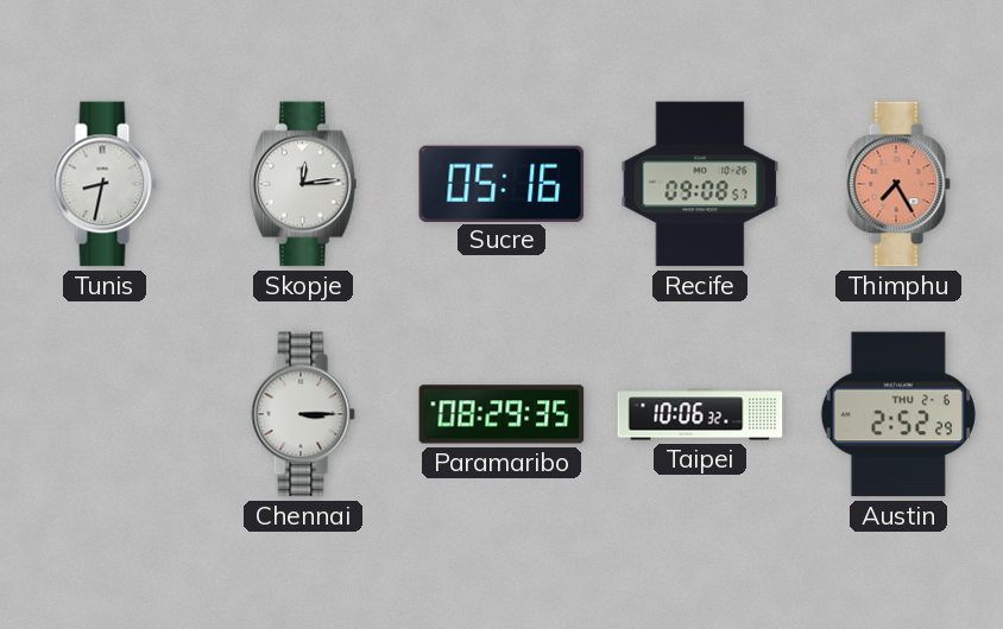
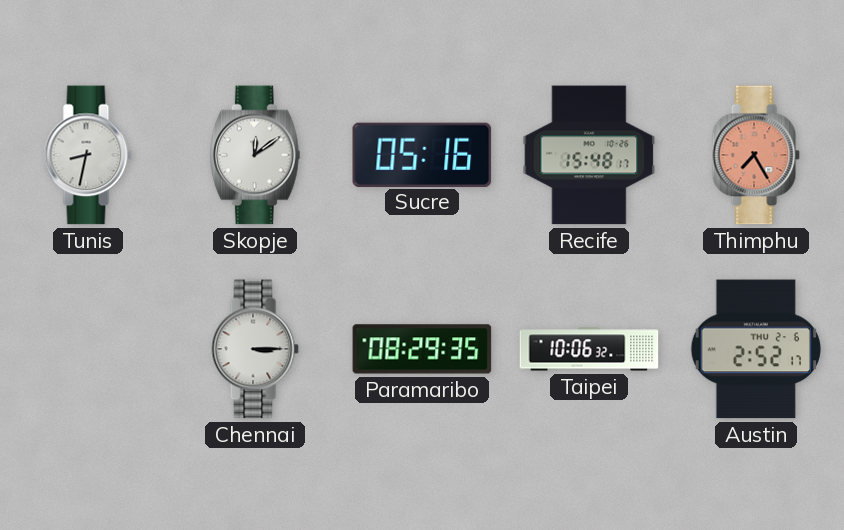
Skopje: 12:14 -> 12:09
Recife: 09:08 -> 15:48
Austin: 2:52:29 -> 2:52:17
